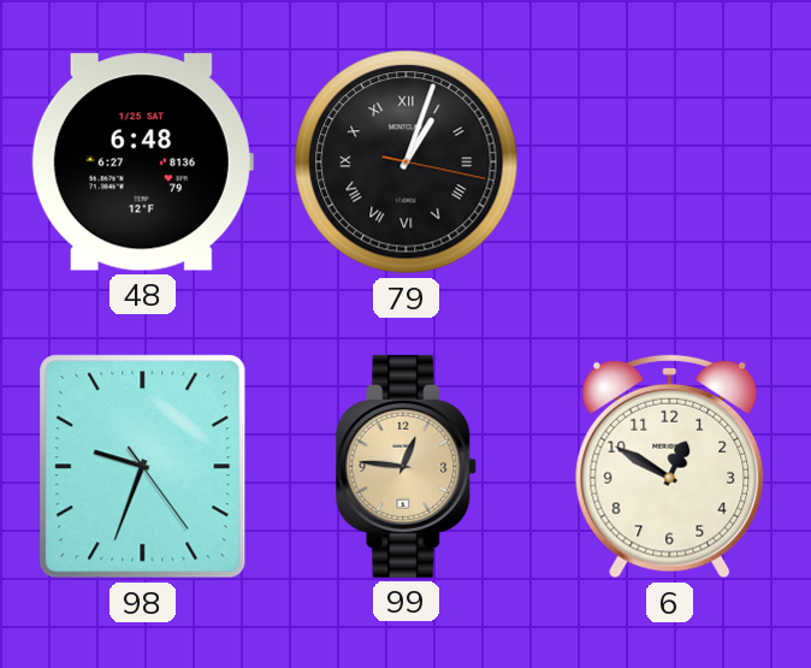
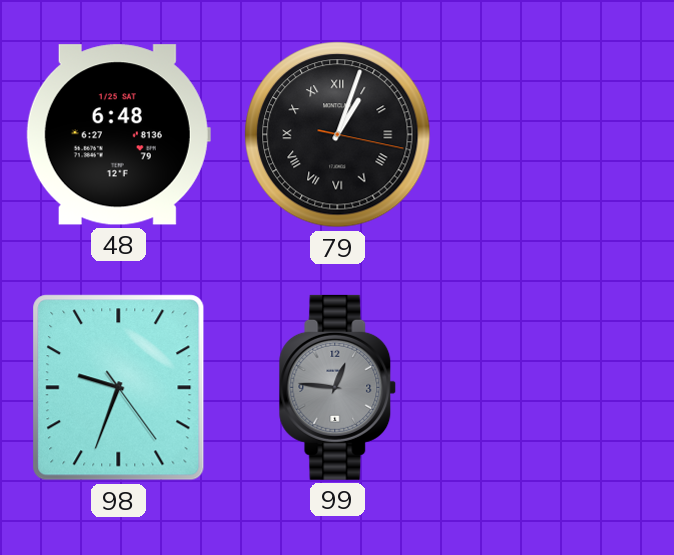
99 dial: champagne -> grey
6: 12:50 -> none
